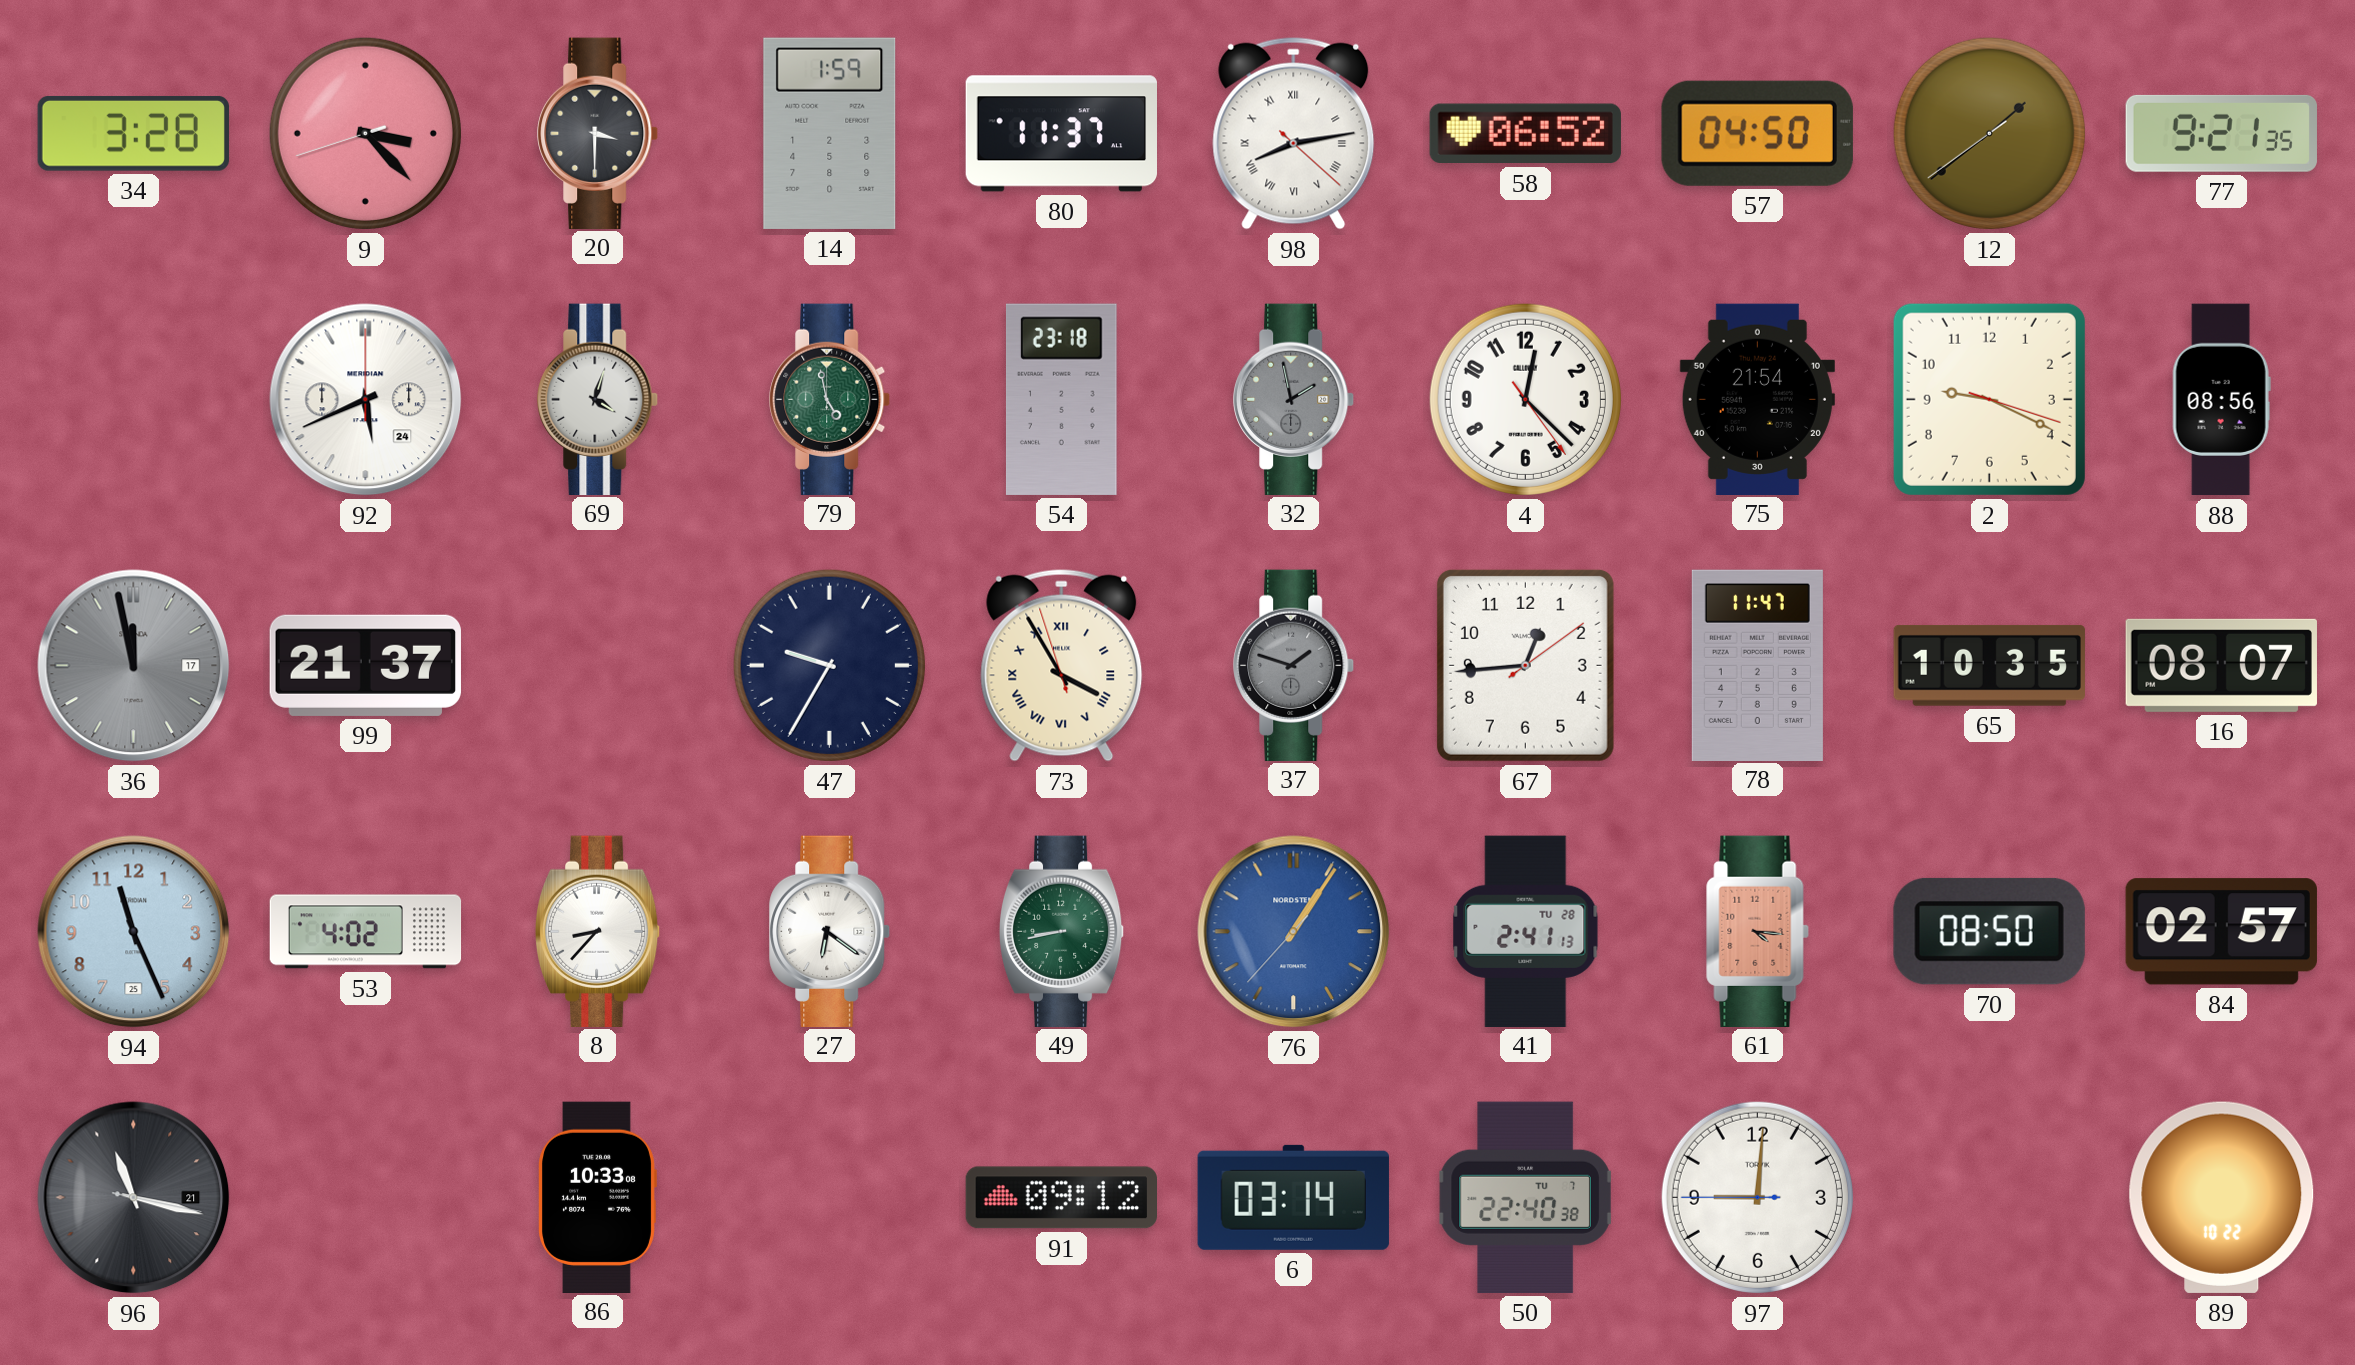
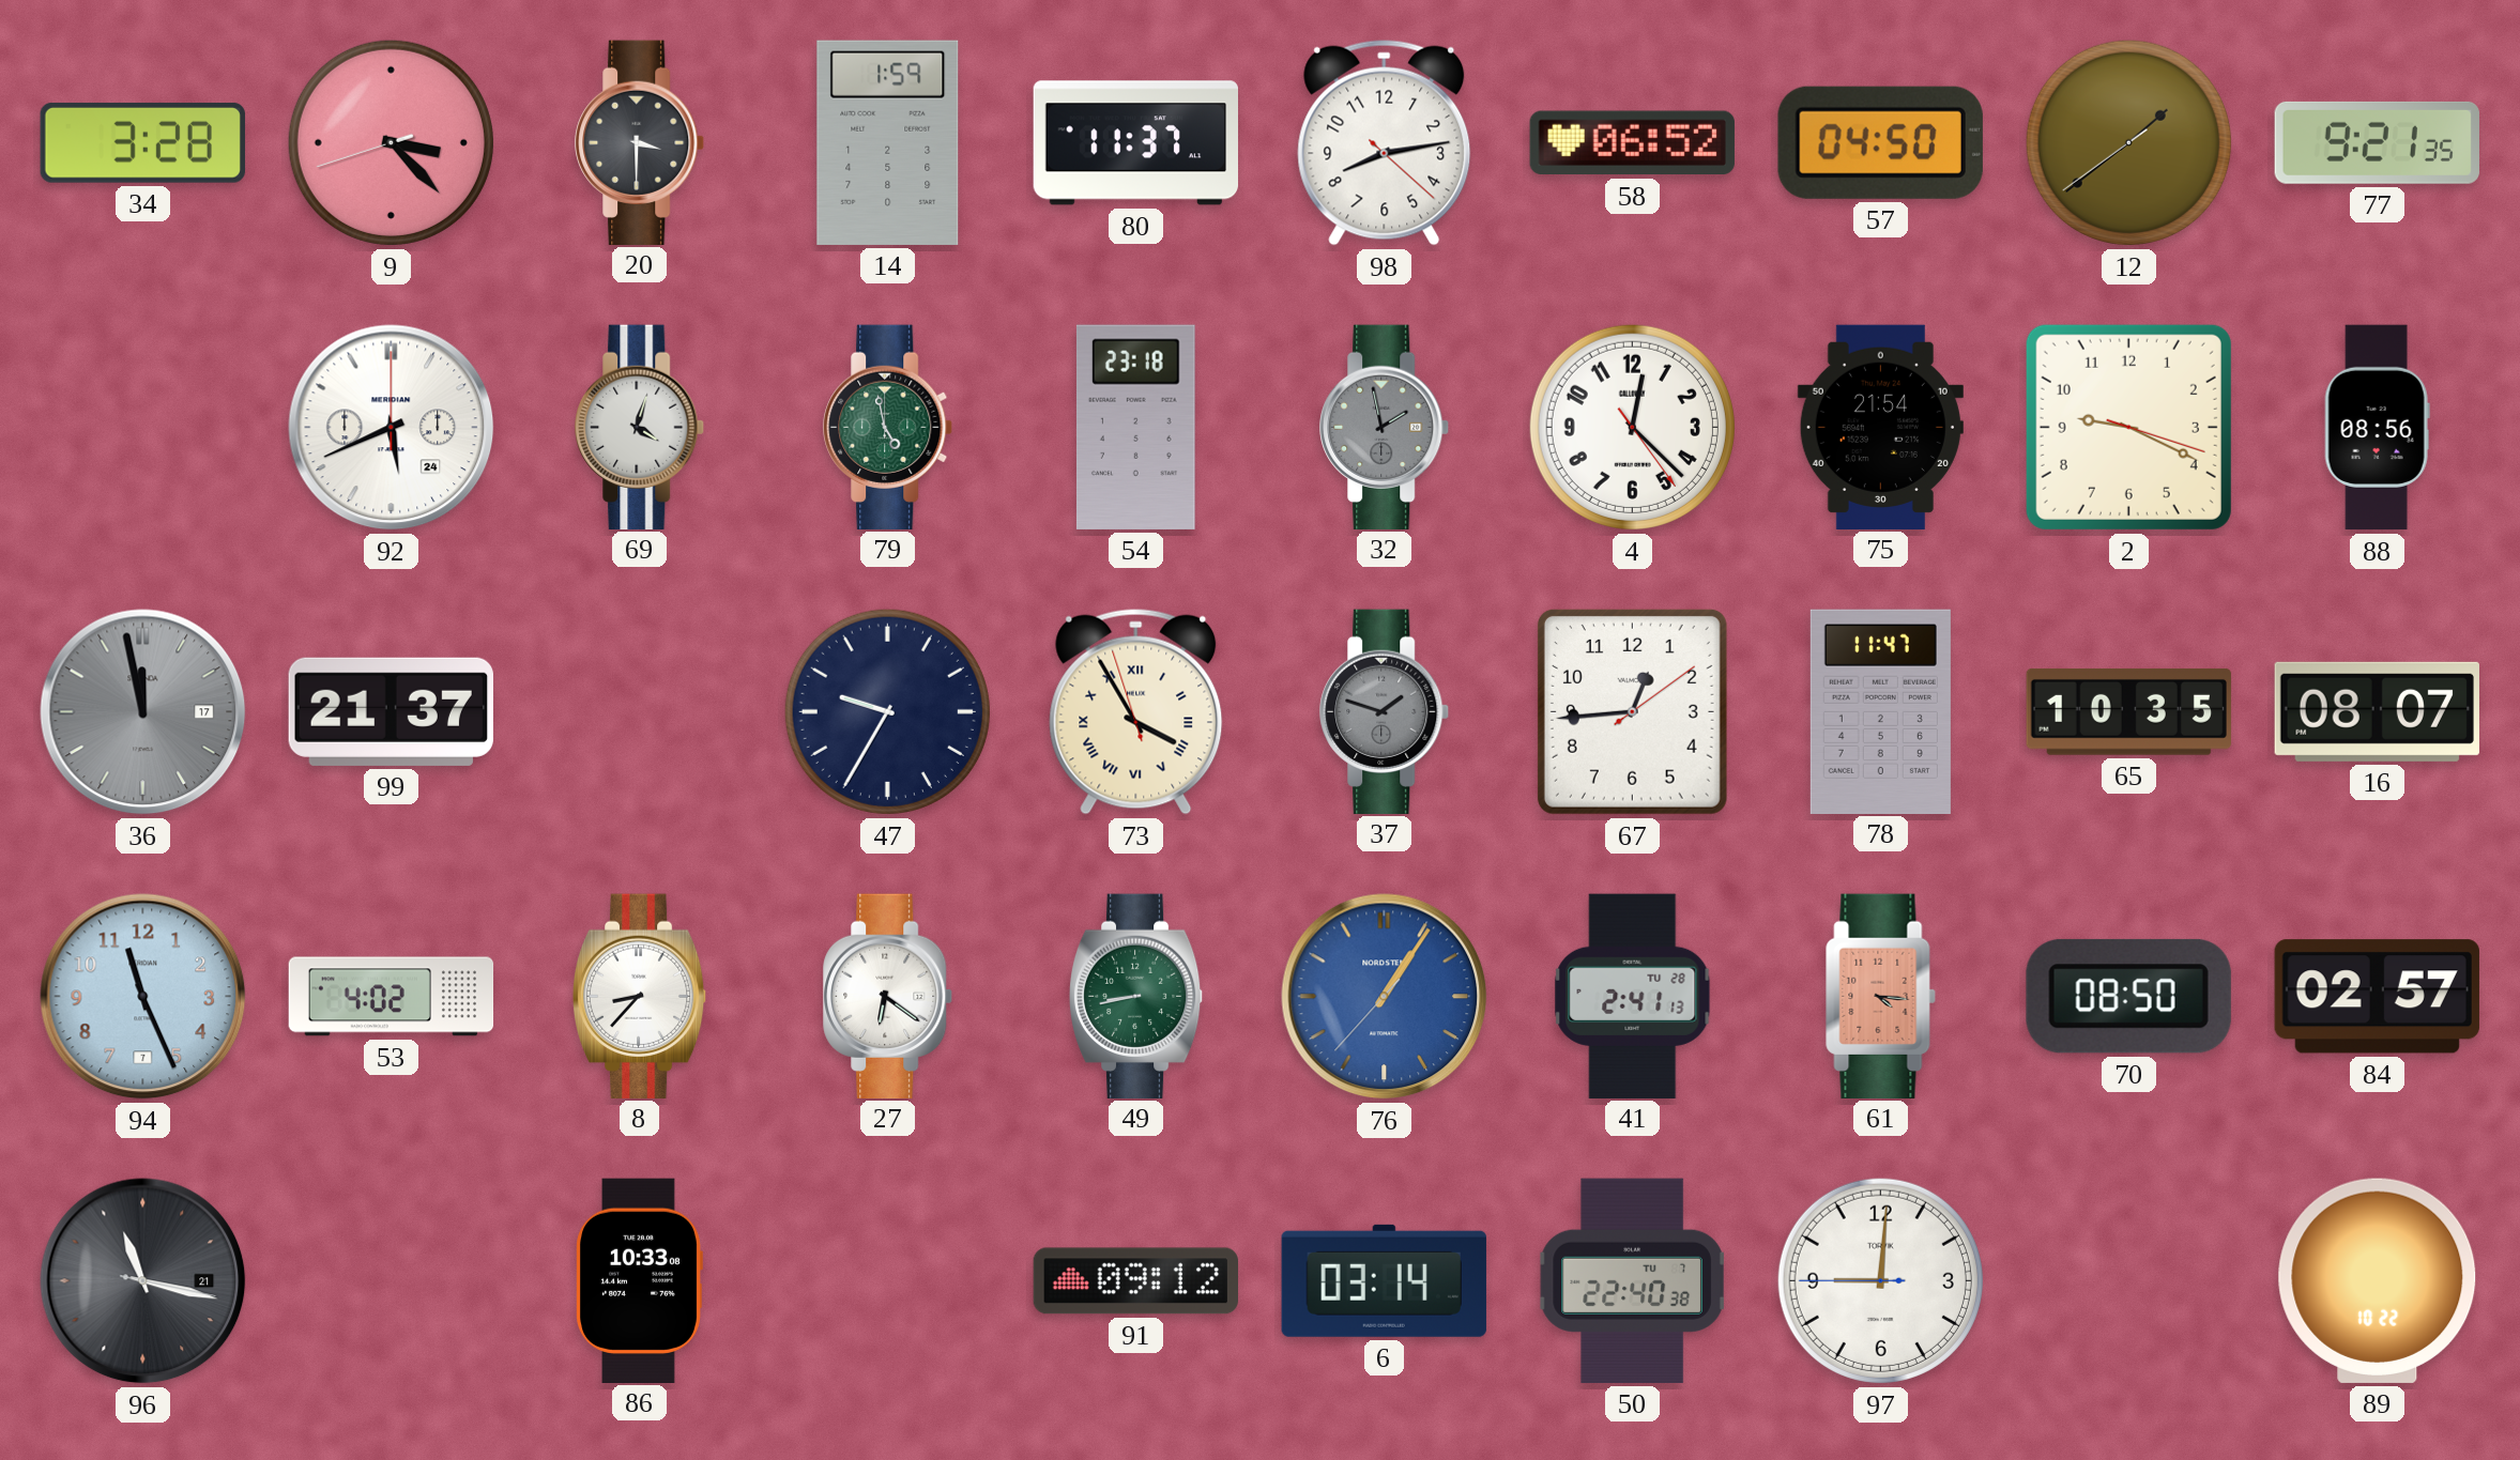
98 numerals: Roman -> Arabic
94 date: 25 -> 7
